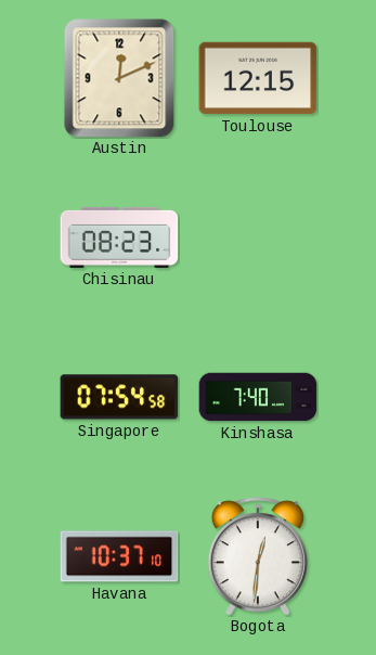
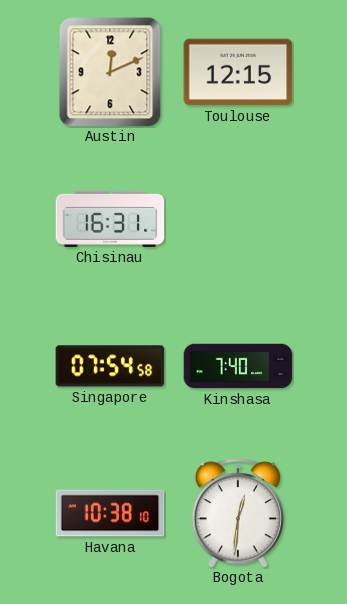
Chisinau: 08:23 -> 16:31
Havana: 10:37 -> 10:38
